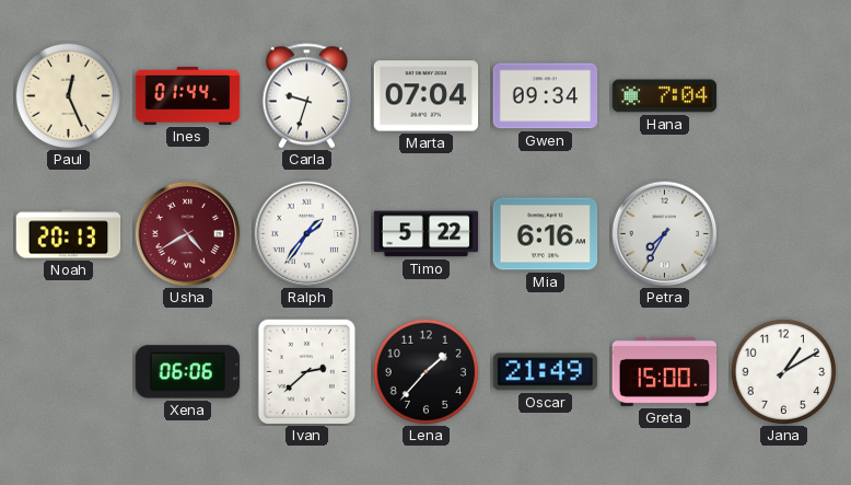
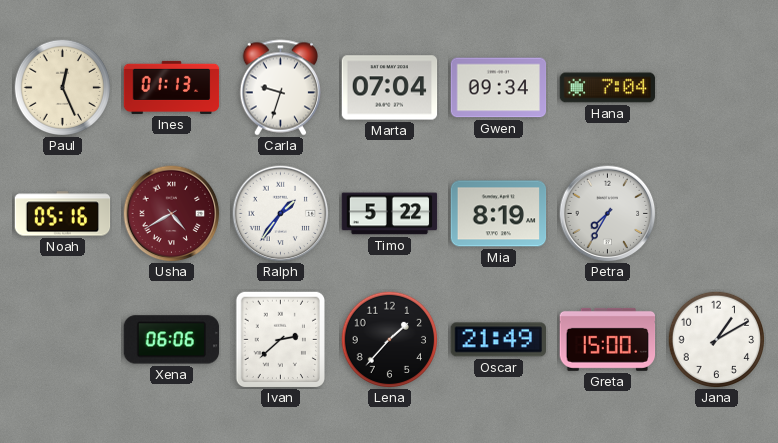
Ines: 01:44 -> 01:13
Noah: 20:13 -> 05:16
Mia: 6:16 -> 8:19
